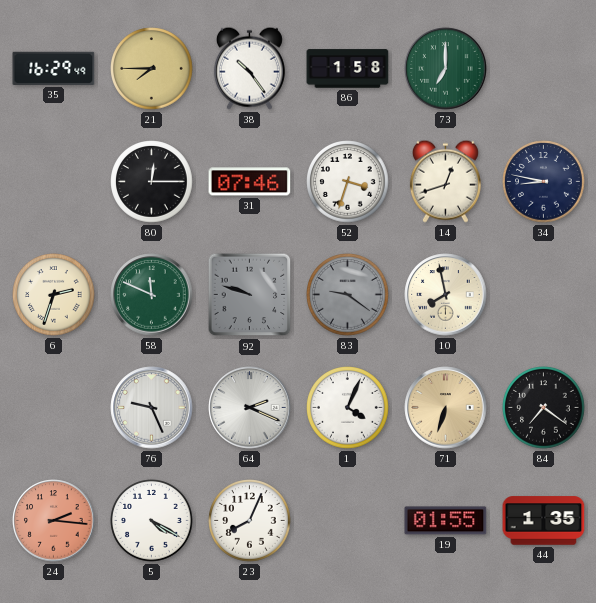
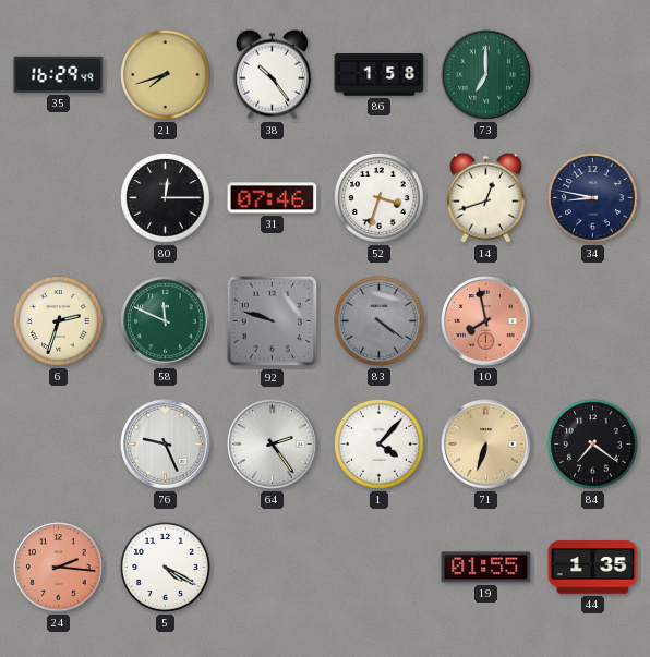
21: 7:45 -> 7:42
83: 9:21 -> 4:21
10 dial: cream -> salmon
64: 2:19 -> 2:24
1: 4:04 -> 4:07
23: 8:04 -> none
